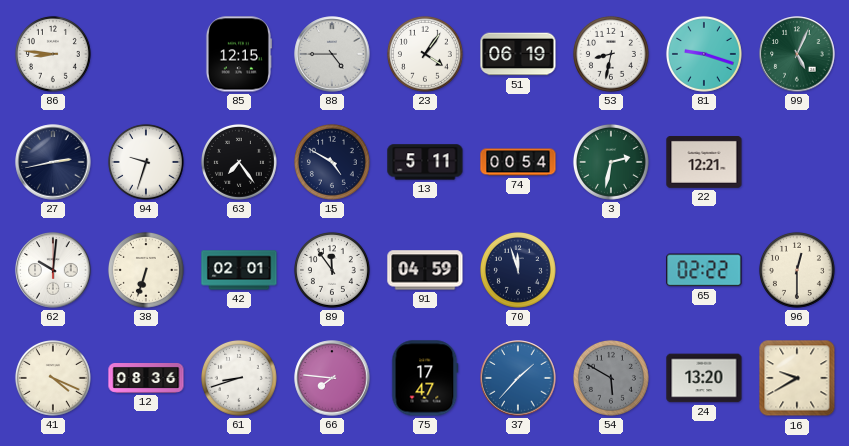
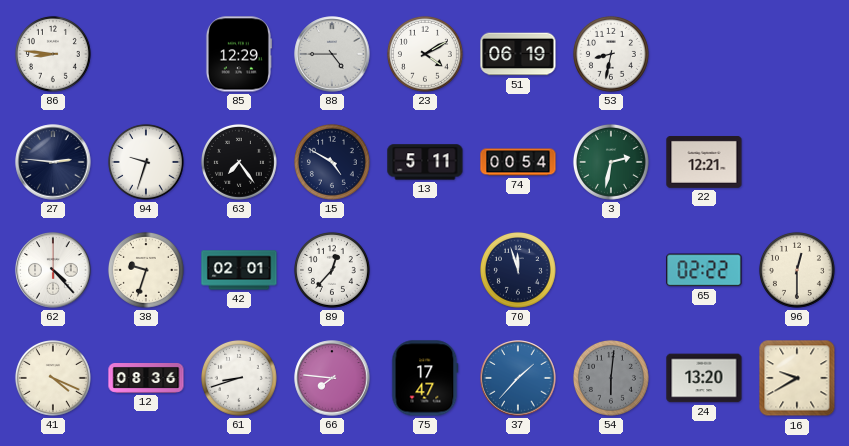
85: 12:15 -> 12:29
23: 4:06 -> 4:10
81: 9:18 -> none
99: 5:04 -> none
27: 2:43 -> 2:46
62: 10:01 -> 4:23
38: 6:33 -> 9:33
89: 11:54 -> 12:37
91: 04:59 -> none
54: 5:50 -> 6:01
